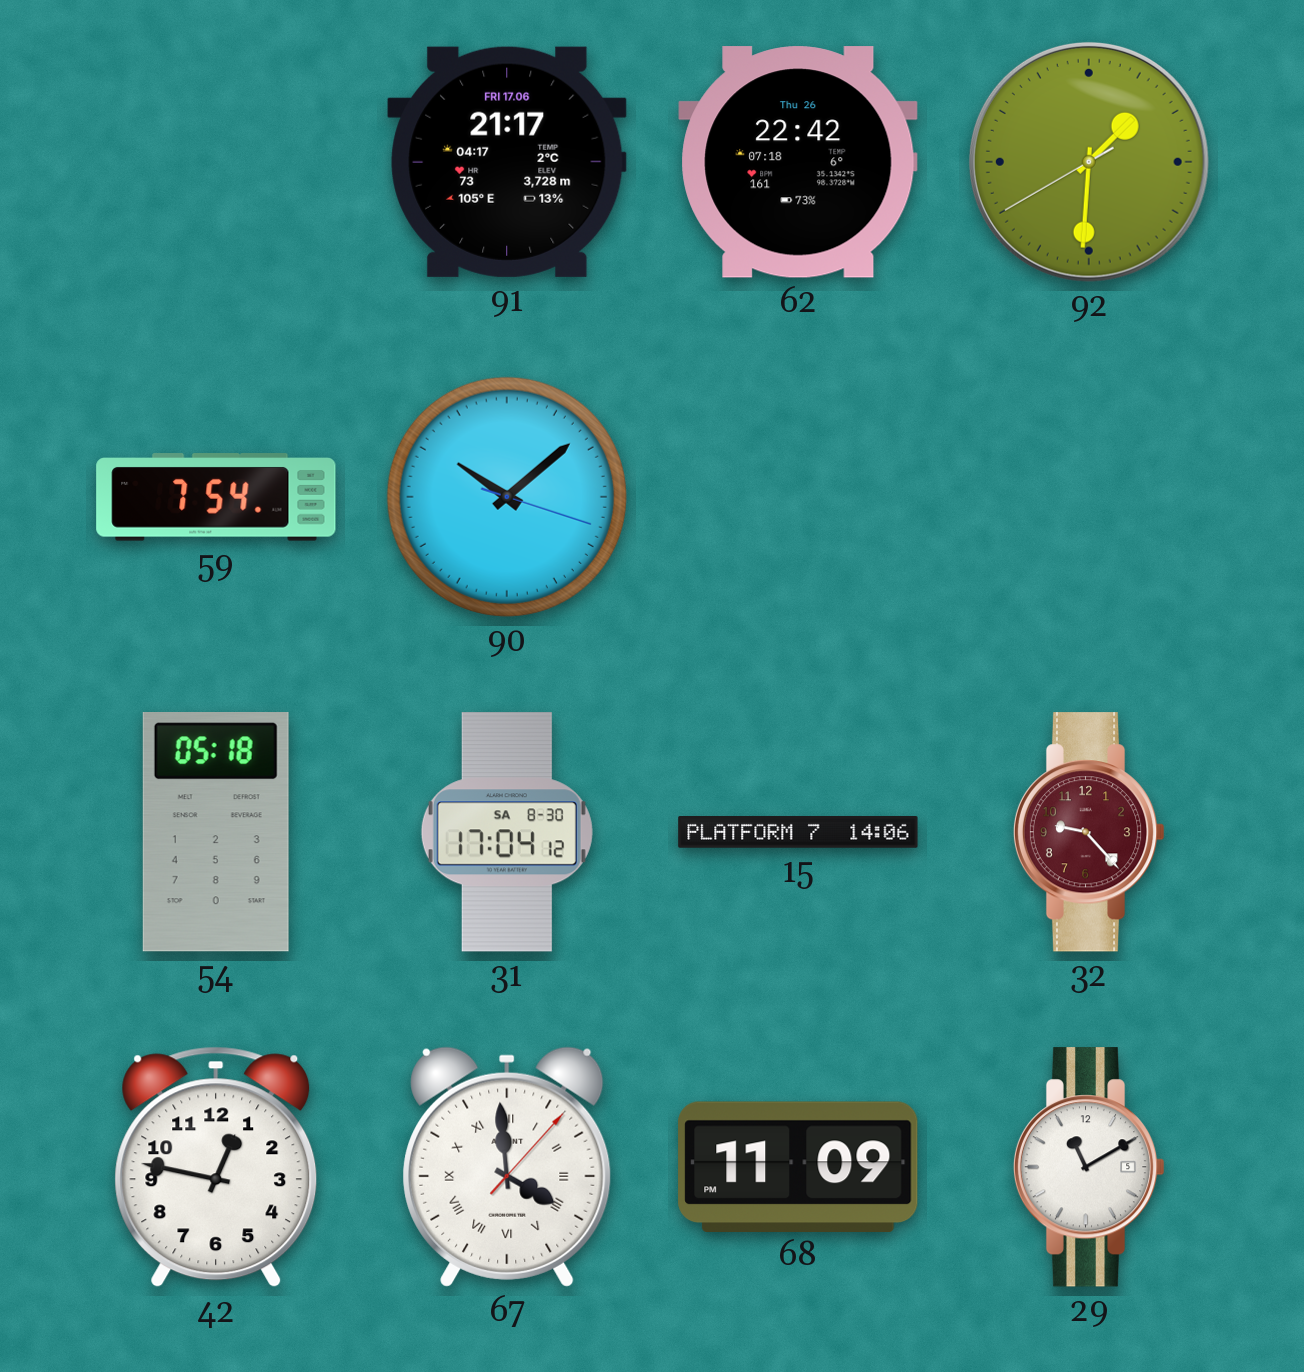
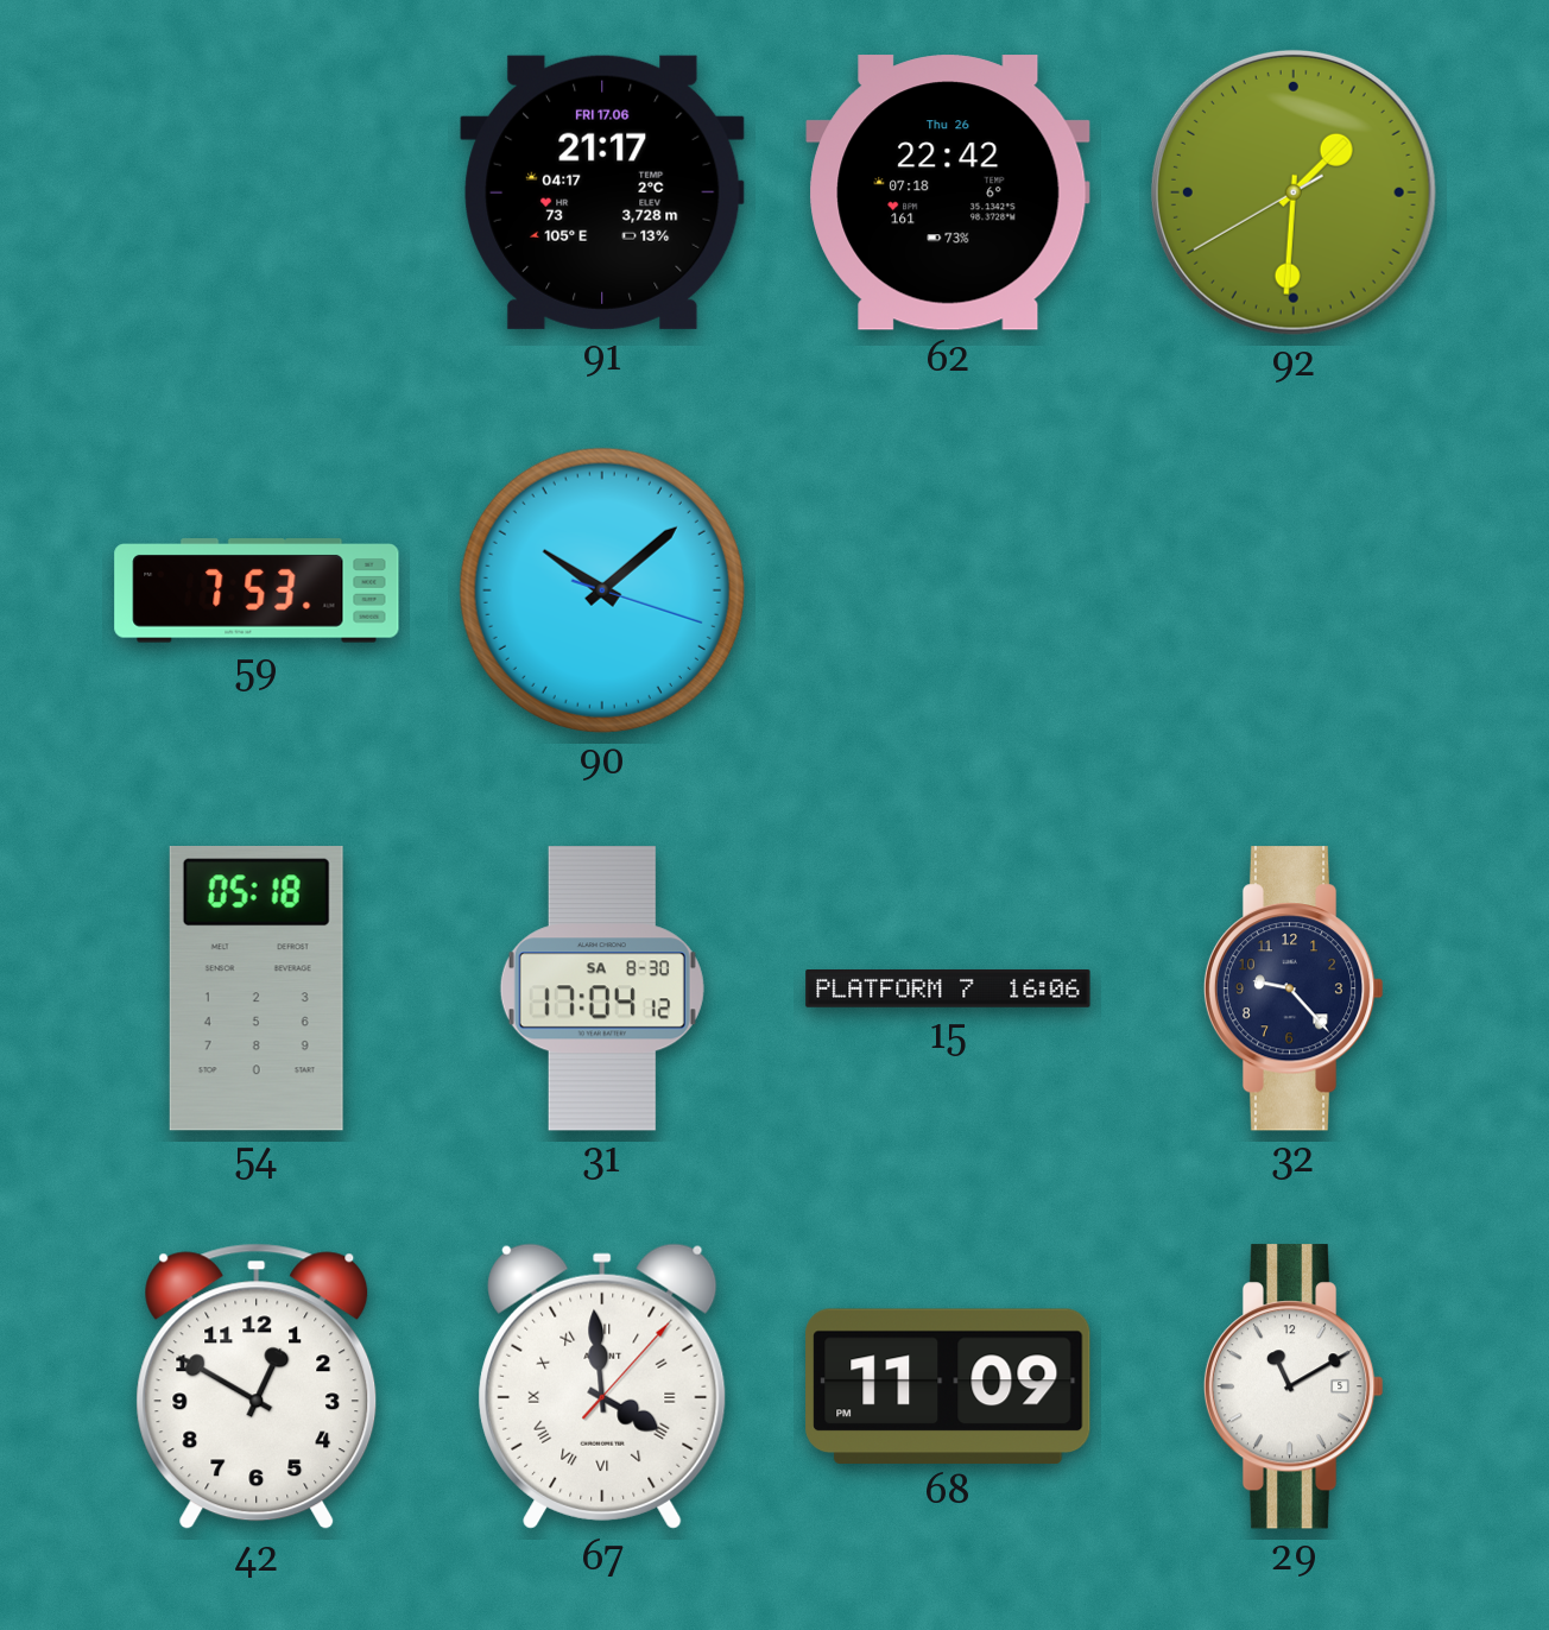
59: 7:54 -> 7:53
15: 14:06 -> 16:06
32 dial: burgundy -> navy
42: 12:47 -> 12:50
